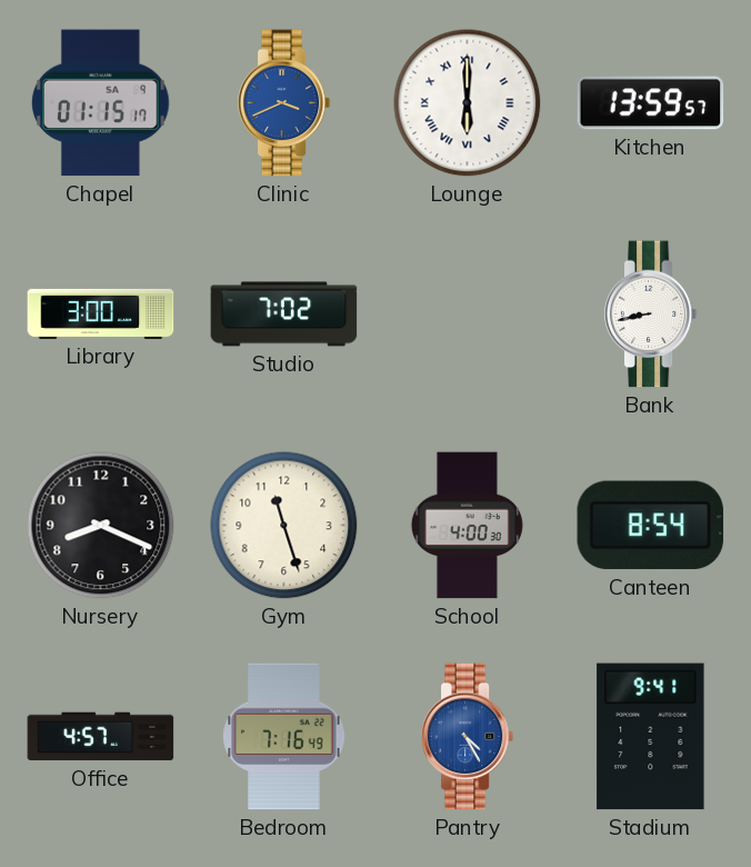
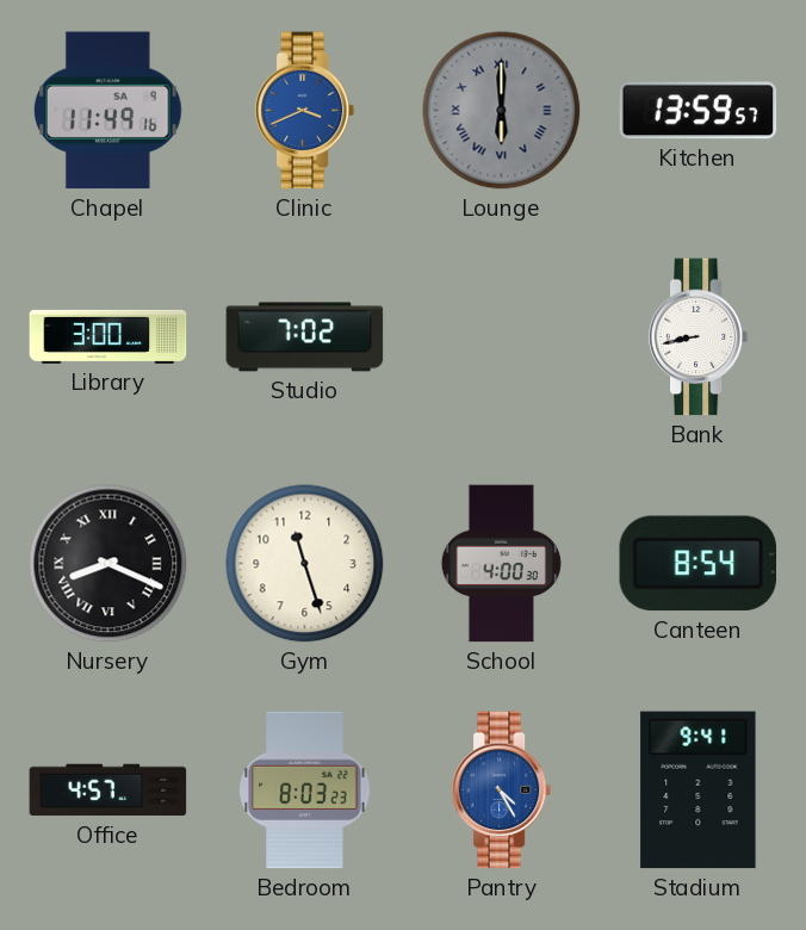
Chapel: 01:15 -> 11:49
Lounge dial: white -> grey
Nursery numerals: Arabic -> Roman
Bedroom: 7:16 -> 8:03
